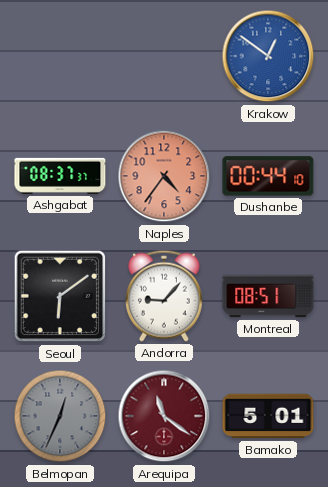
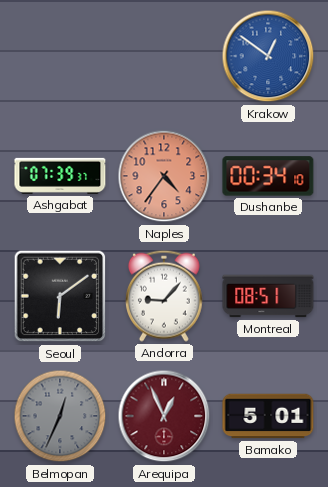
Ashgabat: 08:37 -> 07:39
Dushanbe: 00:44 -> 00:34
Arequipa: 11:21 -> 12:56
